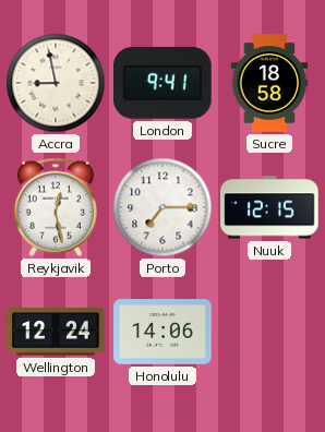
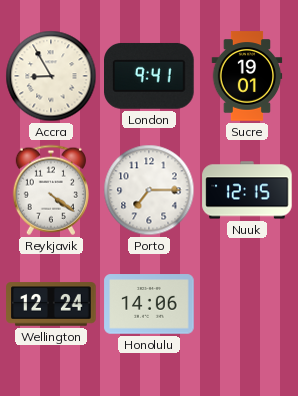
Accra: 8:58 -> 8:55
Sucre: 18:58 -> 19:01
Reykjavik: 12:28 -> 4:21
